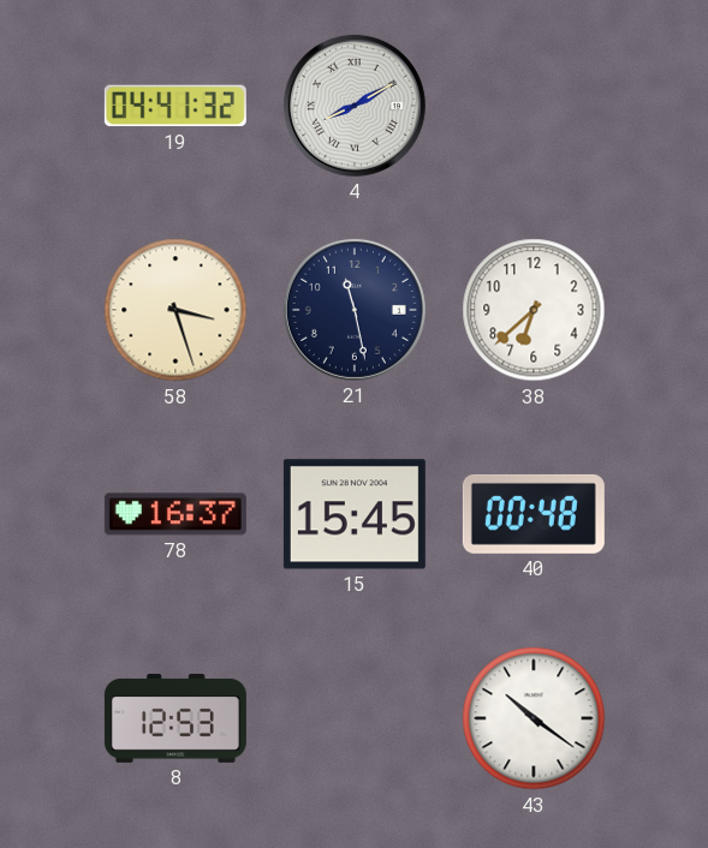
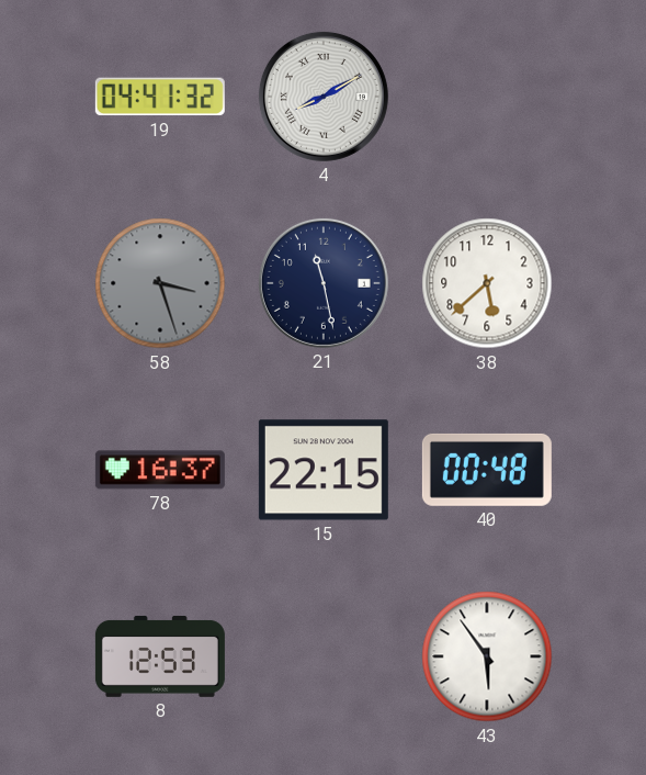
58 dial: cream -> grey
38: 6:38 -> 5:38
15: 15:45 -> 22:15
43: 10:21 -> 5:54
